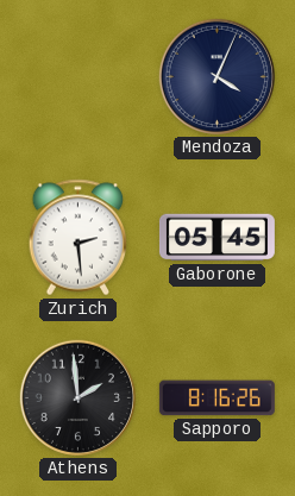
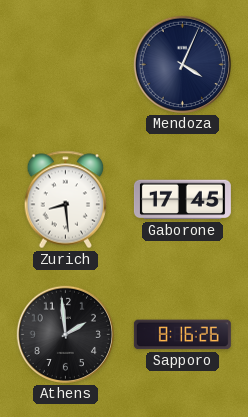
Zurich: 2:29 -> 8:29
Gaborone: 05:45 -> 17:45
